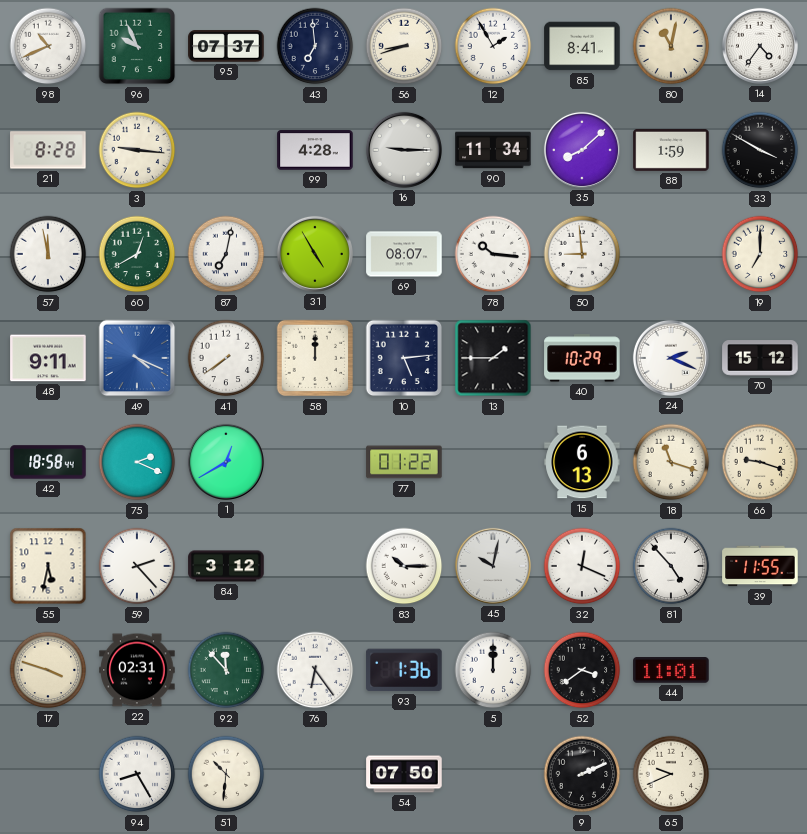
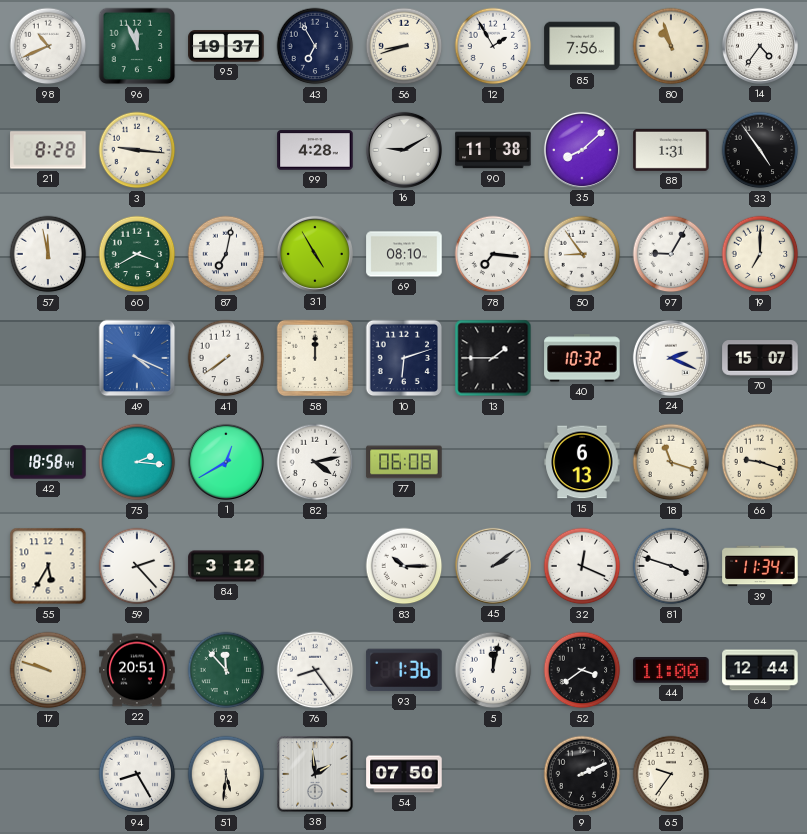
96: 9:56 -> 11:56
95: 07:37 -> 19:37
43: 6:59 -> 6:55
85: 8:41 -> 7:56
80: 11:02 -> 10:57
16: 9:15 -> 9:10
90: 11:34 -> 11:38
88: 1:59 -> 1:31
33: 3:50 -> 4:54
60: 12:40 -> 3:40
69: 08:07 -> 08:10
78: 10:16 -> 7:16
50: 8:59 -> 8:54
97: none -> 9:05
48: 9:11 -> none
10: 5:14 -> 6:12
40: 10:29 -> 10:32
70: 15:12 -> 15:07
75: 2:19 -> 2:16
82: none -> 4:13
77: 01:22 -> 06:08
55: 5:32 -> 5:35
45: 10:02 -> 2:09
81: 4:53 -> 3:48
39: 11:55 -> 11:34
17: 3:48 -> 9:48
22: 02:31 -> 20:51
76: 6:24 -> 8:24
5: 12:00 -> 12:02
44: 11:01 -> 11:00
64: none -> 12:44
51: 10:31 -> 5:31
38: none -> 1:59
65: 9:41 -> 9:36
